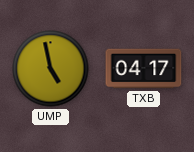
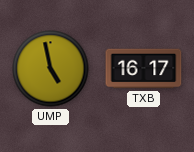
TXB: 04:17 -> 16:17
